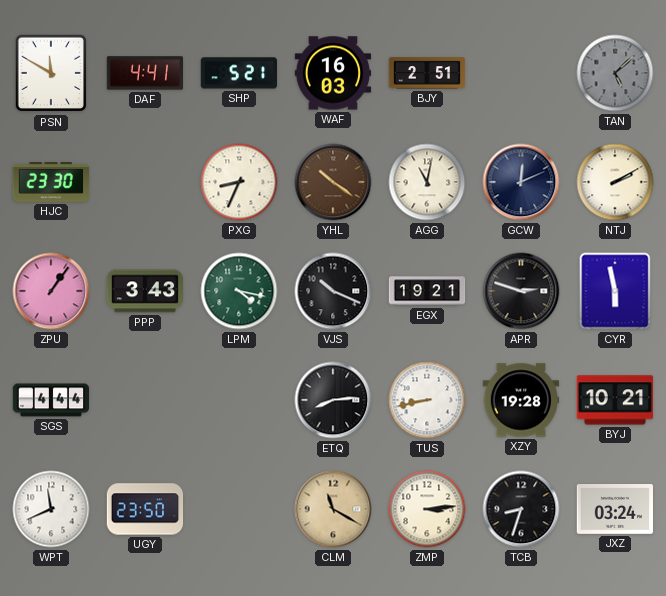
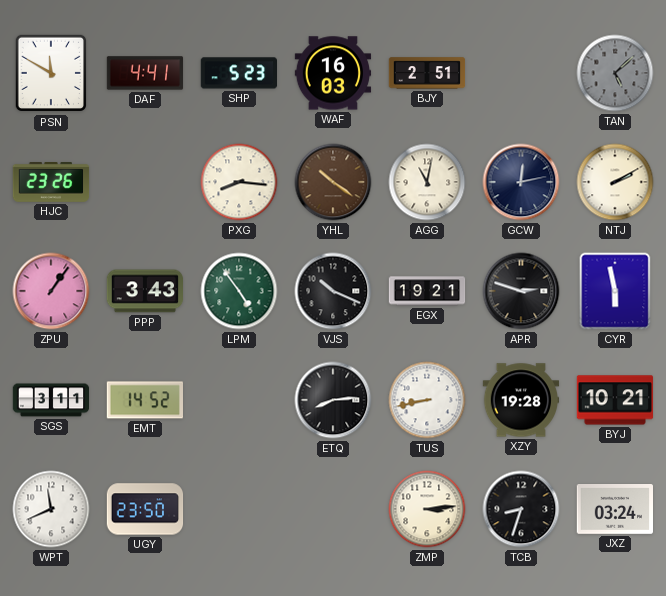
SHP: 5:21 -> 5:23
HJC: 23:30 -> 23:26
PXG: 8:34 -> 8:16
GCW: 12:11 -> 12:13
LPM: 4:17 -> 4:54
SGS: 4:44 -> 3:11
EMT: none -> 14:52
CLM: 11:20 -> none
